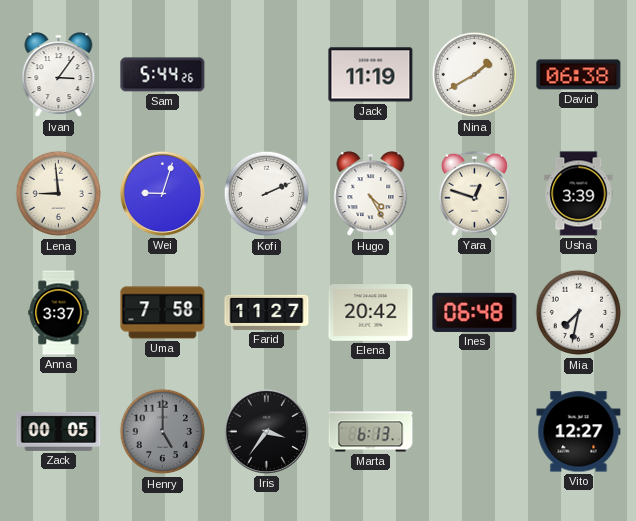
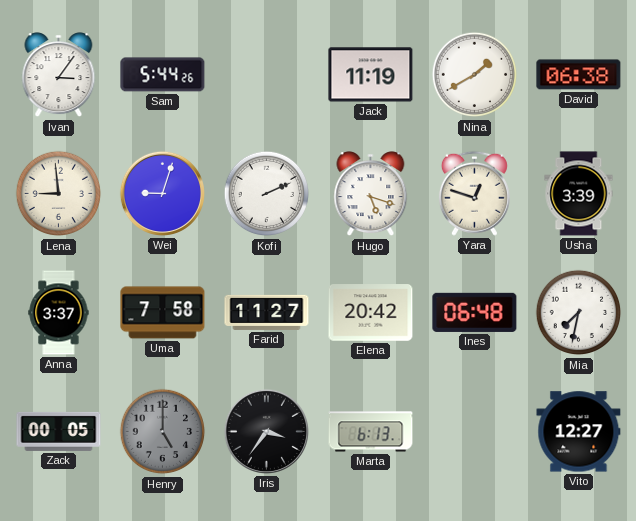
Hugo: 4:25 -> 5:18
